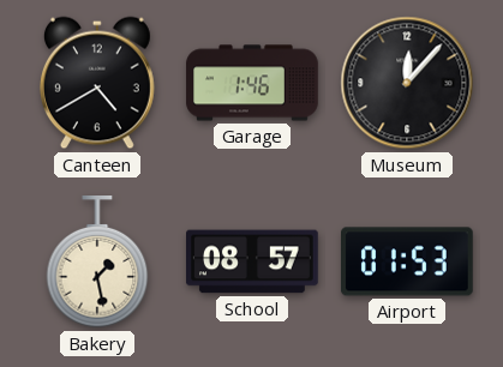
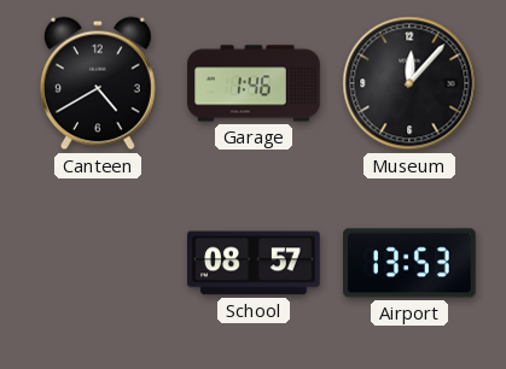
Bakery: 1:28 -> none
Airport: 01:53 -> 13:53
